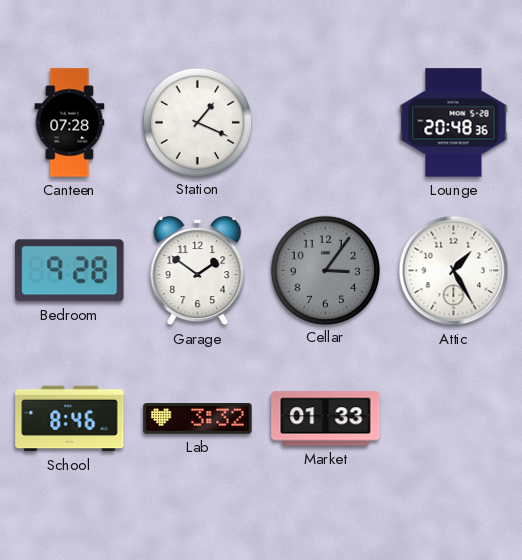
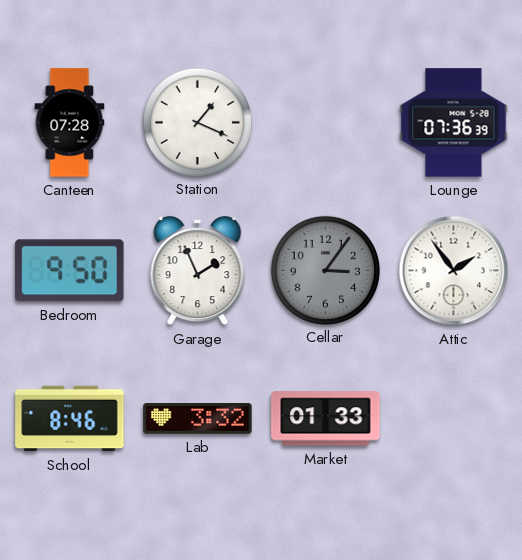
Lounge: 20:48 -> 07:36
Bedroom: 9:28 -> 9:50
Garage: 1:51 -> 1:56
Attic: 1:25 -> 1:54
